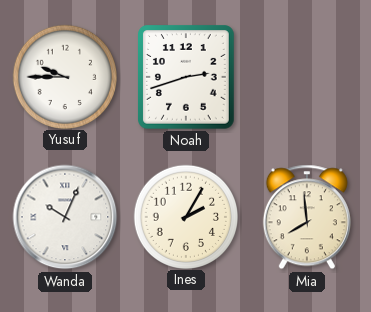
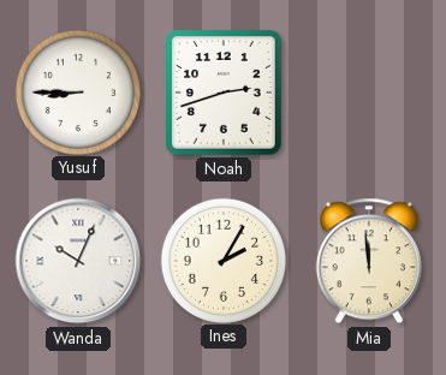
Yusuf: 9:45 -> 8:45
Mia: 7:59 -> 11:59
